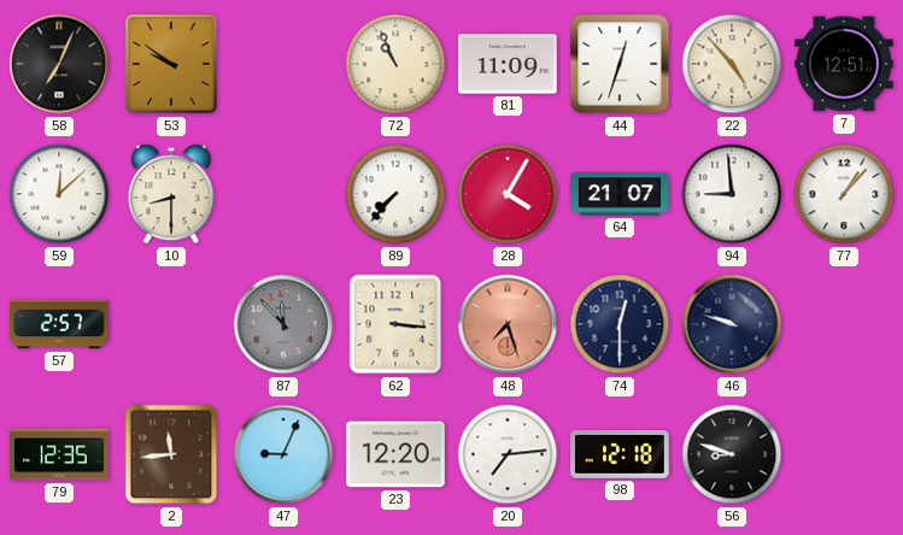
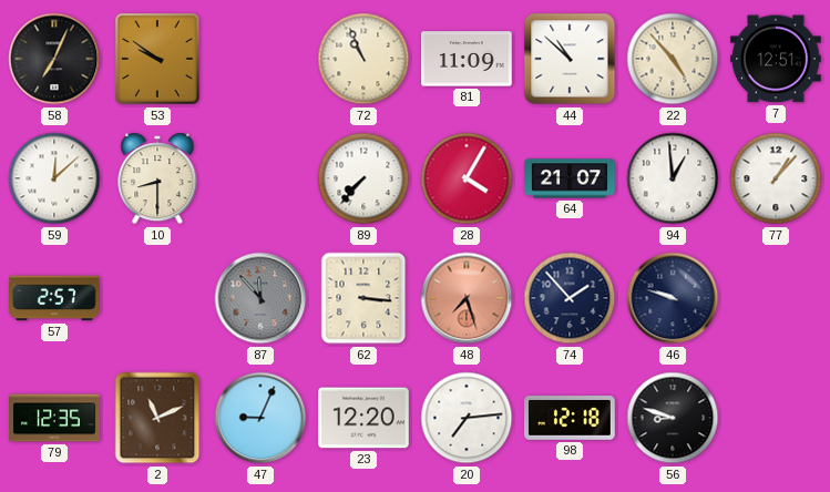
44: 12:33 -> 10:52
94: 8:59 -> 12:59
74: 12:30 -> 1:53
2: 11:44 -> 11:11
